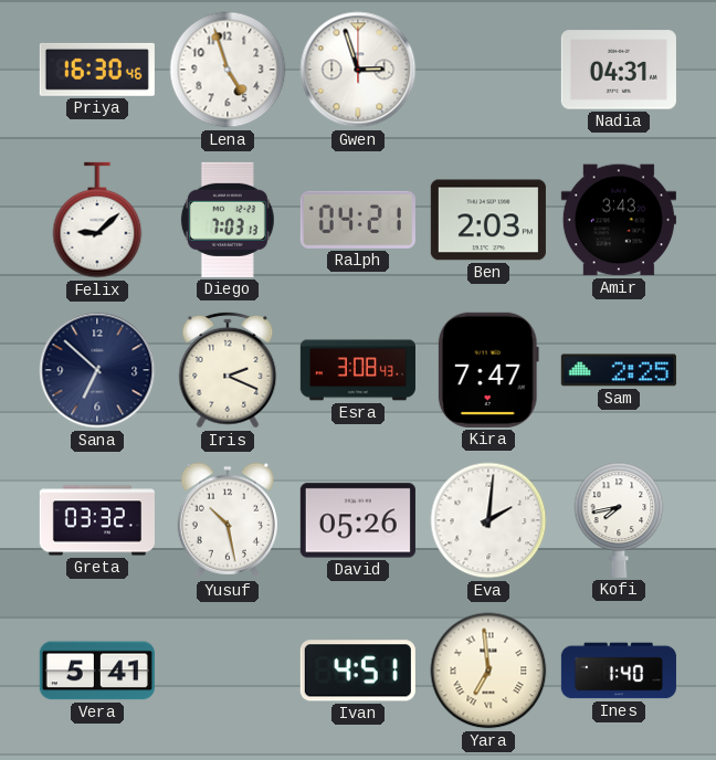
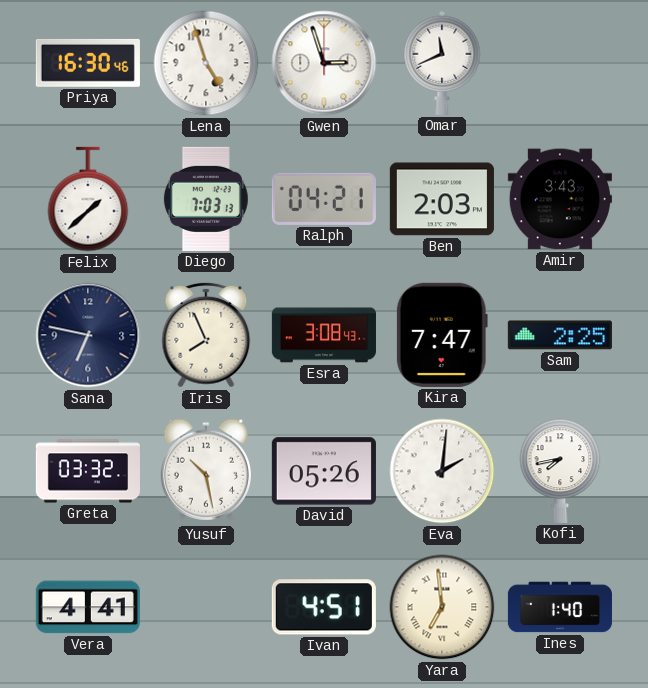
Omar: none -> 11:41
Nadia: 04:31 -> none
Felix: 9:08 -> 1:38
Sana: 6:52 -> 6:47
Iris: 2:19 -> 7:56
Vera: 5:41 -> 4:41
